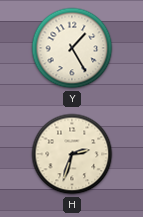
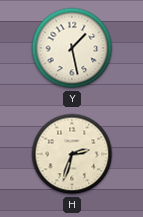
Y: 1:25 -> 1:28
